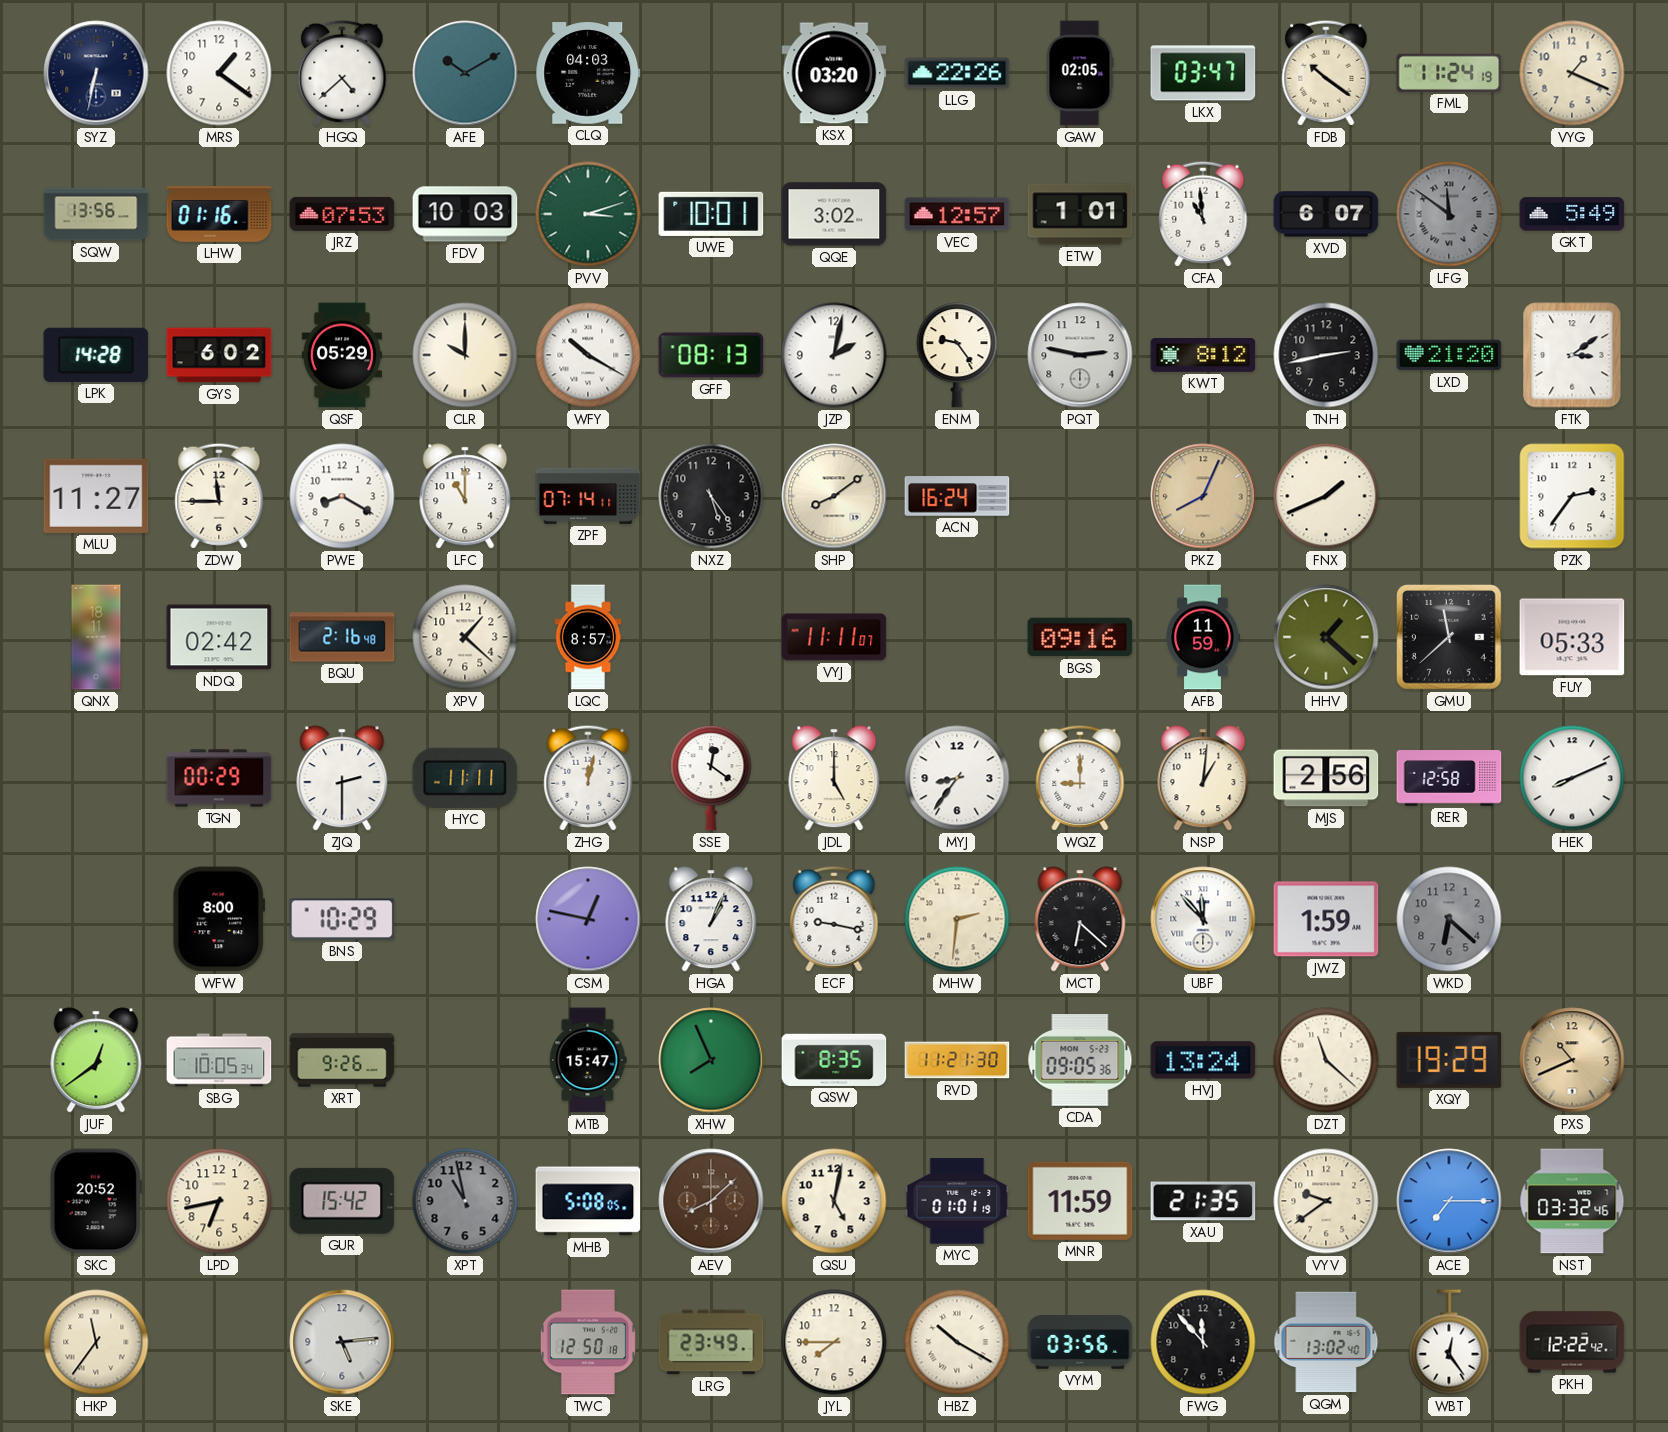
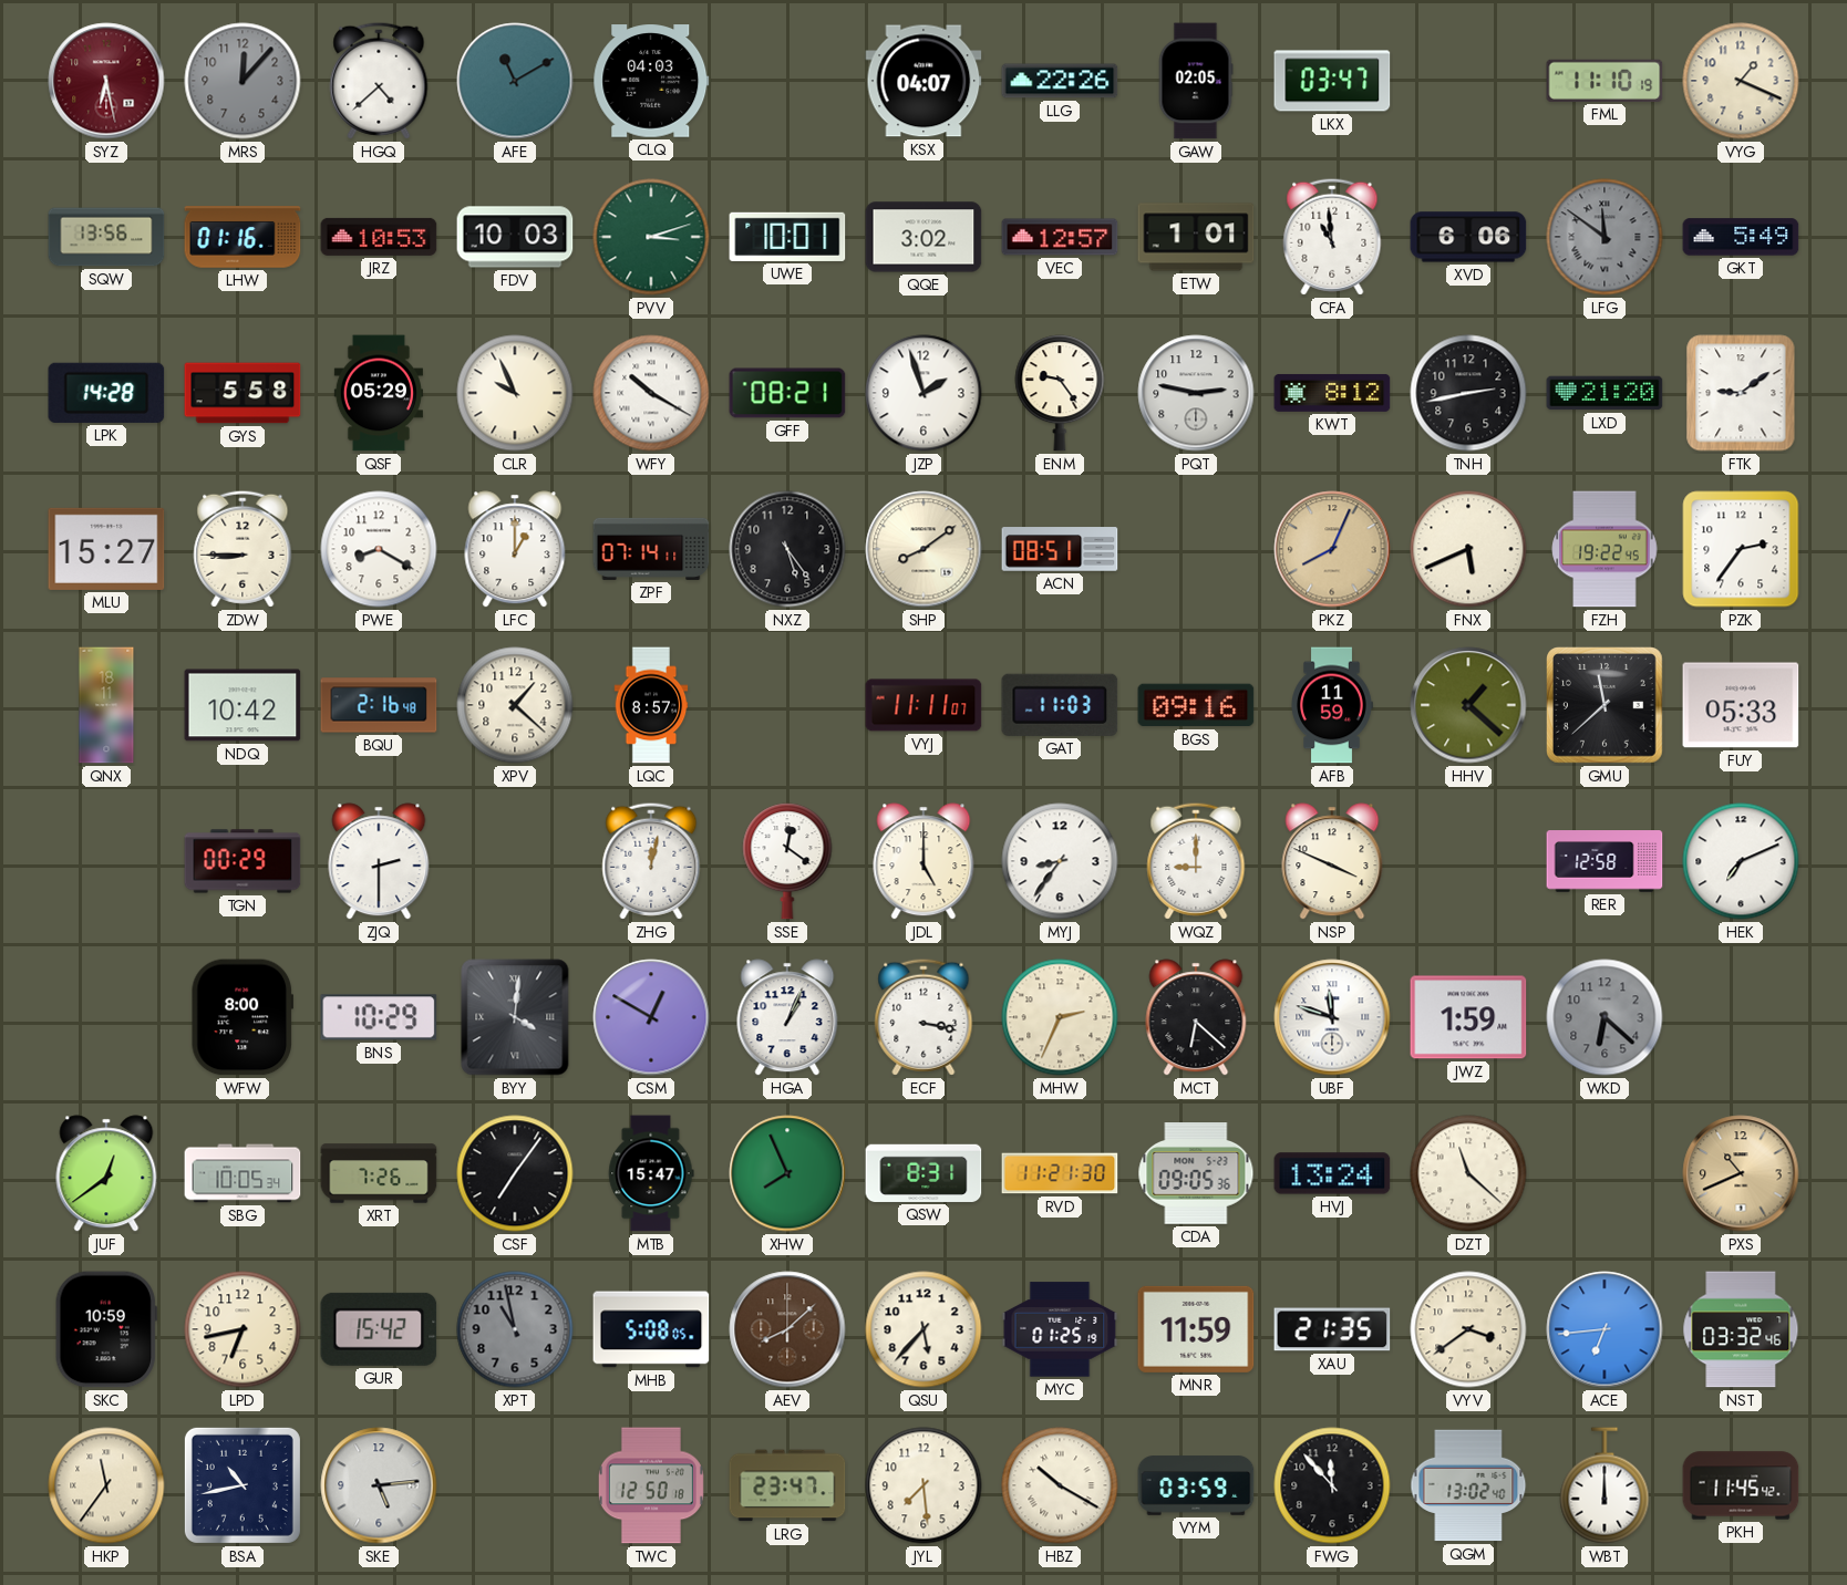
SYZ: 6:32 -> 6:28
SYZ dial: navy -> burgundy
MRS: 1:21 -> 12:07
MRS dial: white -> grey
AFE: 10:10 -> 11:10
KSX: 03:20 -> 04:07
FDB: 10:21 -> none
FML: 11:24 -> 11:10
JRZ: 07:53 -> 10:53
XVD: 6:07 -> 6:06
GYS: 6:02 -> 5:58
CLR: 10:00 -> 9:56
GFF: 08:13 -> 08:21
JZP: 2:02 -> 1:57
FTK: 3:09 -> 9:09
MLU: 11:27 -> 15:27
ZDW: 11:45 -> 8:45
LFC: 11:00 -> 1:00
ACN: 16:24 -> 08:51
FNX: 1:41 -> 5:41
FZH: none -> 19:22
NDQ: 02:42 -> 10:42
GAT: none -> 11:03
HYC: 11:11 -> none
NSP: 1:01 -> 3:49
MJS: 2:56 -> none
HEK: 8:11 -> 7:11
BYY: none -> 4:01
CSM: 12:47 -> 12:50
ECF: 9:17 -> 3:17
MHW: 2:31 -> 2:34
UBF: 11:53 -> 11:48
XRT: 9:26 -> 7:26
CSF: none -> 7:06
QSW: 8:35 -> 8:31
XQY: 19:29 -> none
SKC: 20:52 -> 10:59
QSU: 5:02 -> 5:37
MYC: 01:01 -> 01:25
VYV: 9:39 -> 3:39
ACE: 7:15 -> 6:44
BSA: none -> 10:43
LRG: 23:49 -> 23:47
JYL: 7:45 -> 7:29
VYM: 03:56 -> 03:59
WBT: 12:24 -> 12:00
PKH: 12:22 -> 11:45
